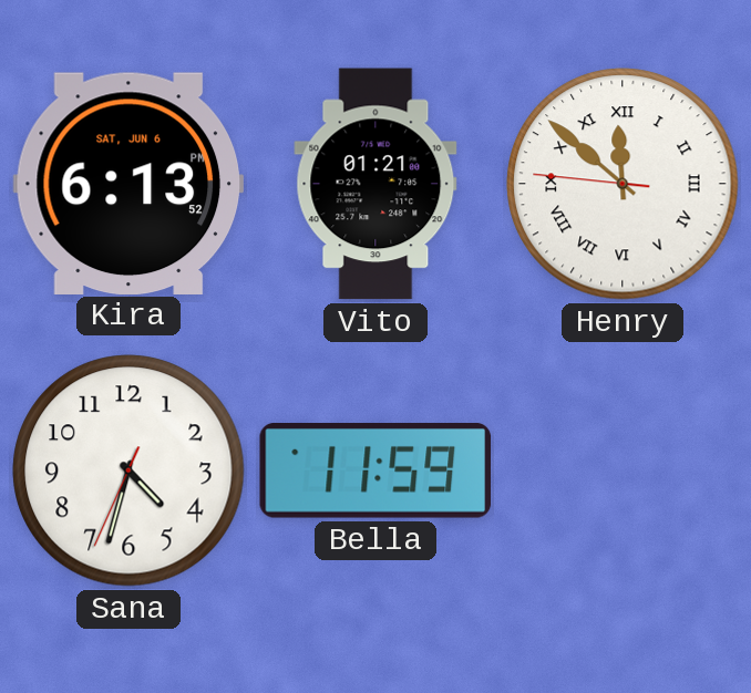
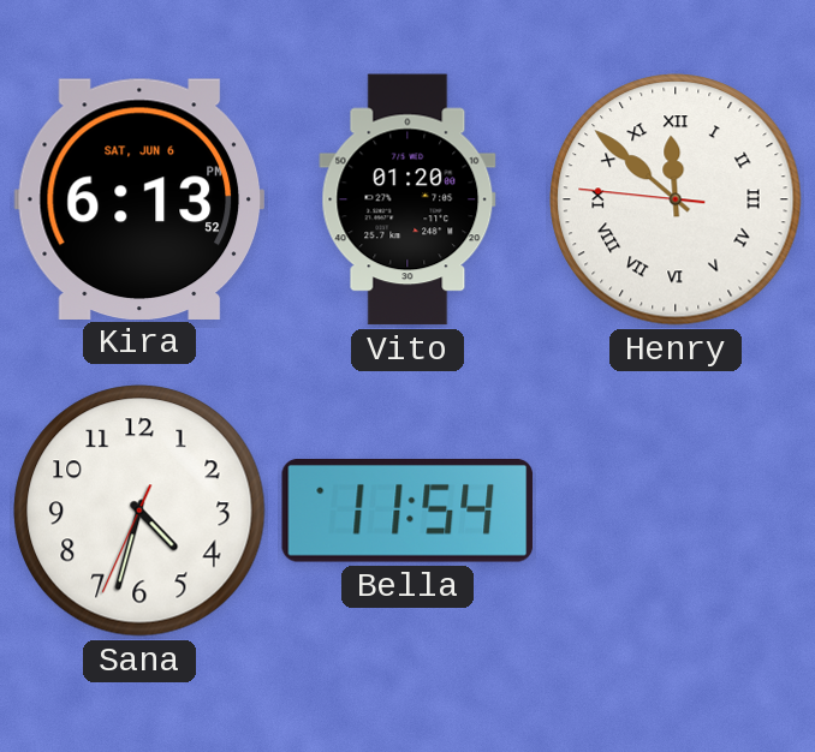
Vito: 01:21 -> 01:20
Bella: 11:59 -> 11:54
